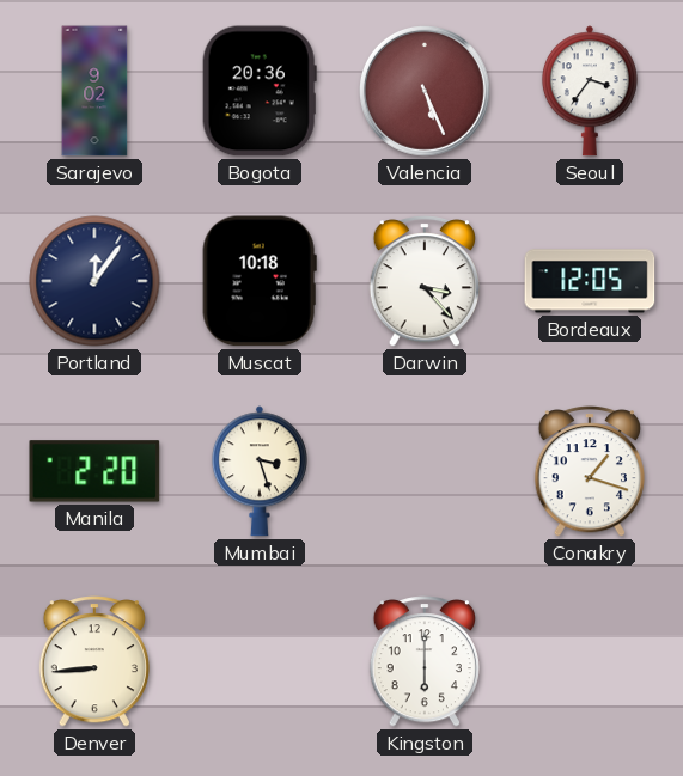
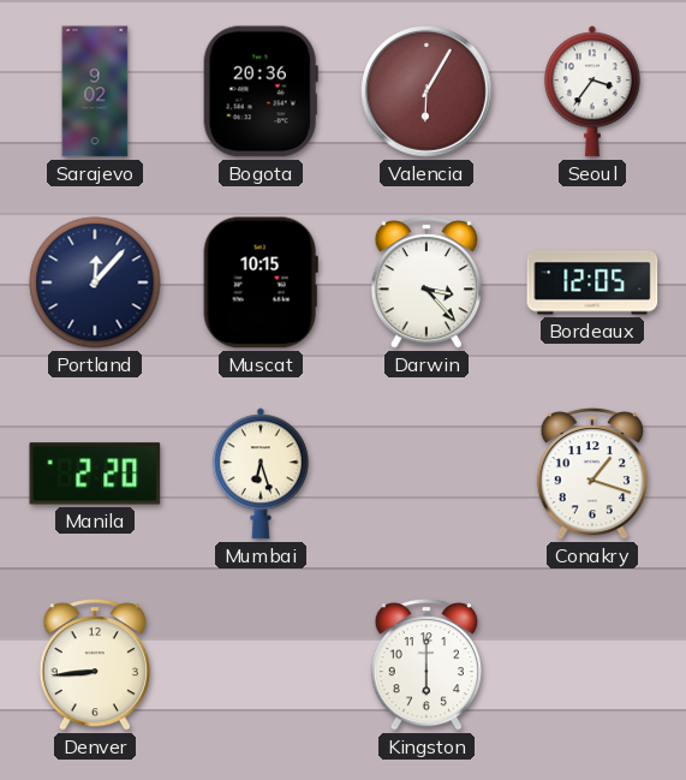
Valencia: 5:26 -> 6:05
Portland: 12:06 -> 12:07
Muscat: 10:18 -> 10:15
Mumbai: 3:27 -> 6:27
